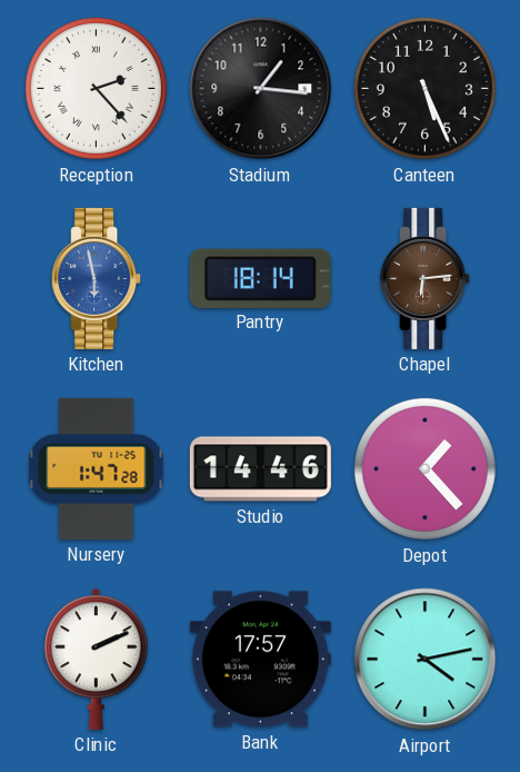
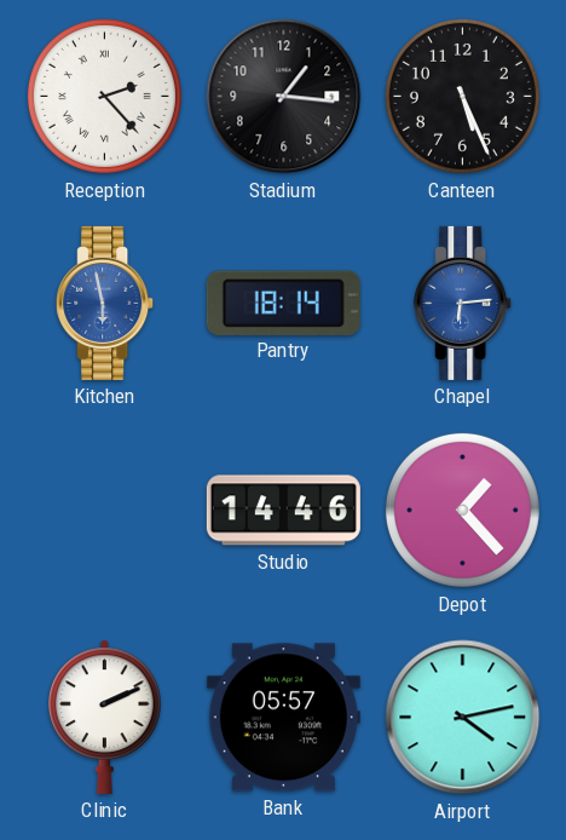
Chapel dial: brown -> blue
Nursery: 1:47 -> none
Bank: 17:57 -> 05:57
